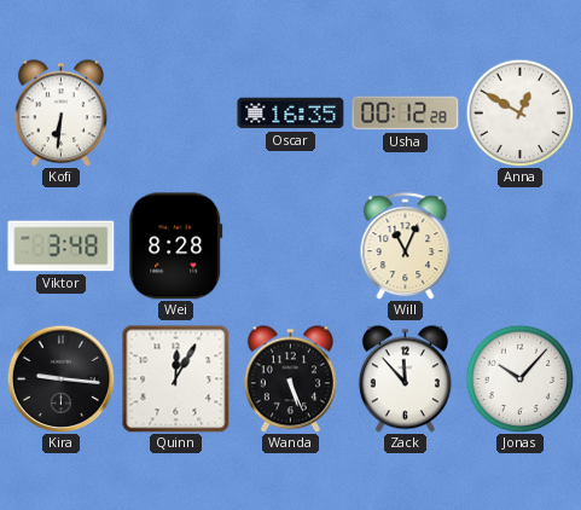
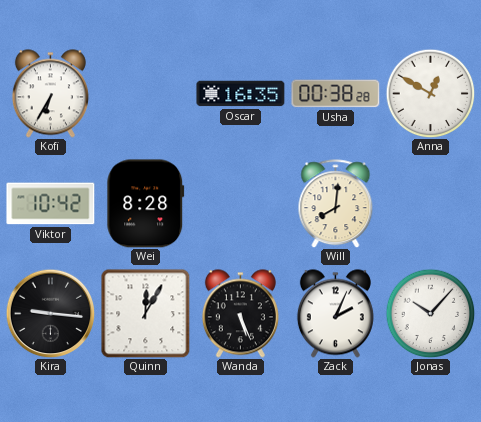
Kofi: 6:31 -> 6:35
Usha: 00:12 -> 00:38
Viktor: 3:48 -> 10:42
Will: 11:04 -> 8:01
Zack: 11:53 -> 2:04
